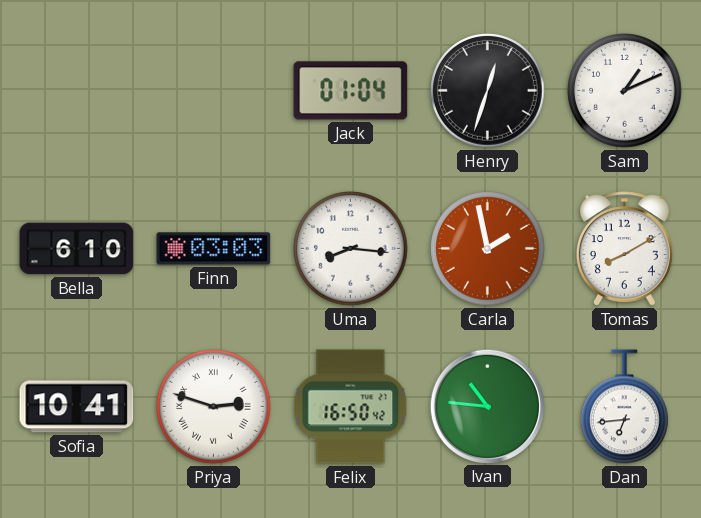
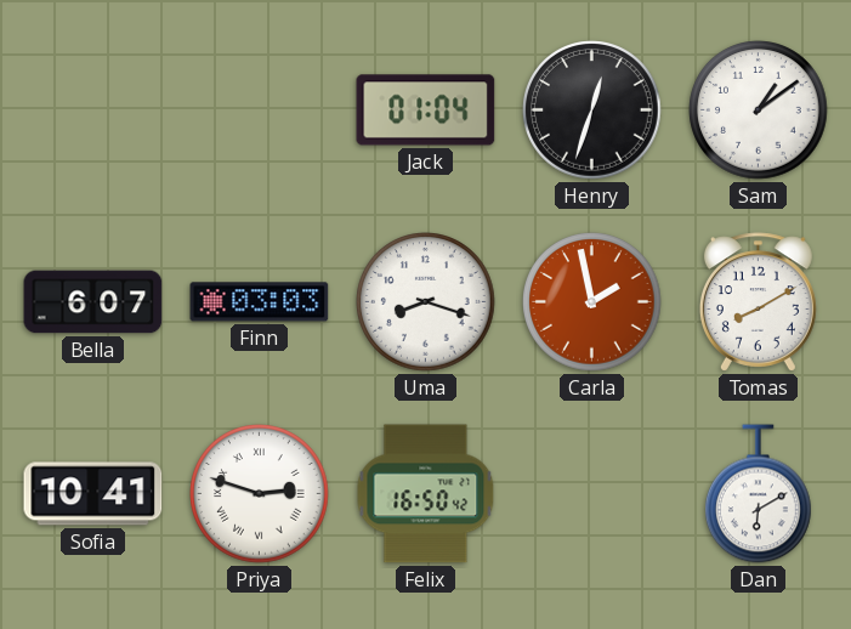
Sam: 1:11 -> 1:09
Bella: 6:10 -> 6:07
Uma: 8:16 -> 8:18
Ivan: 10:46 -> none
Dan: 6:44 -> 6:10
